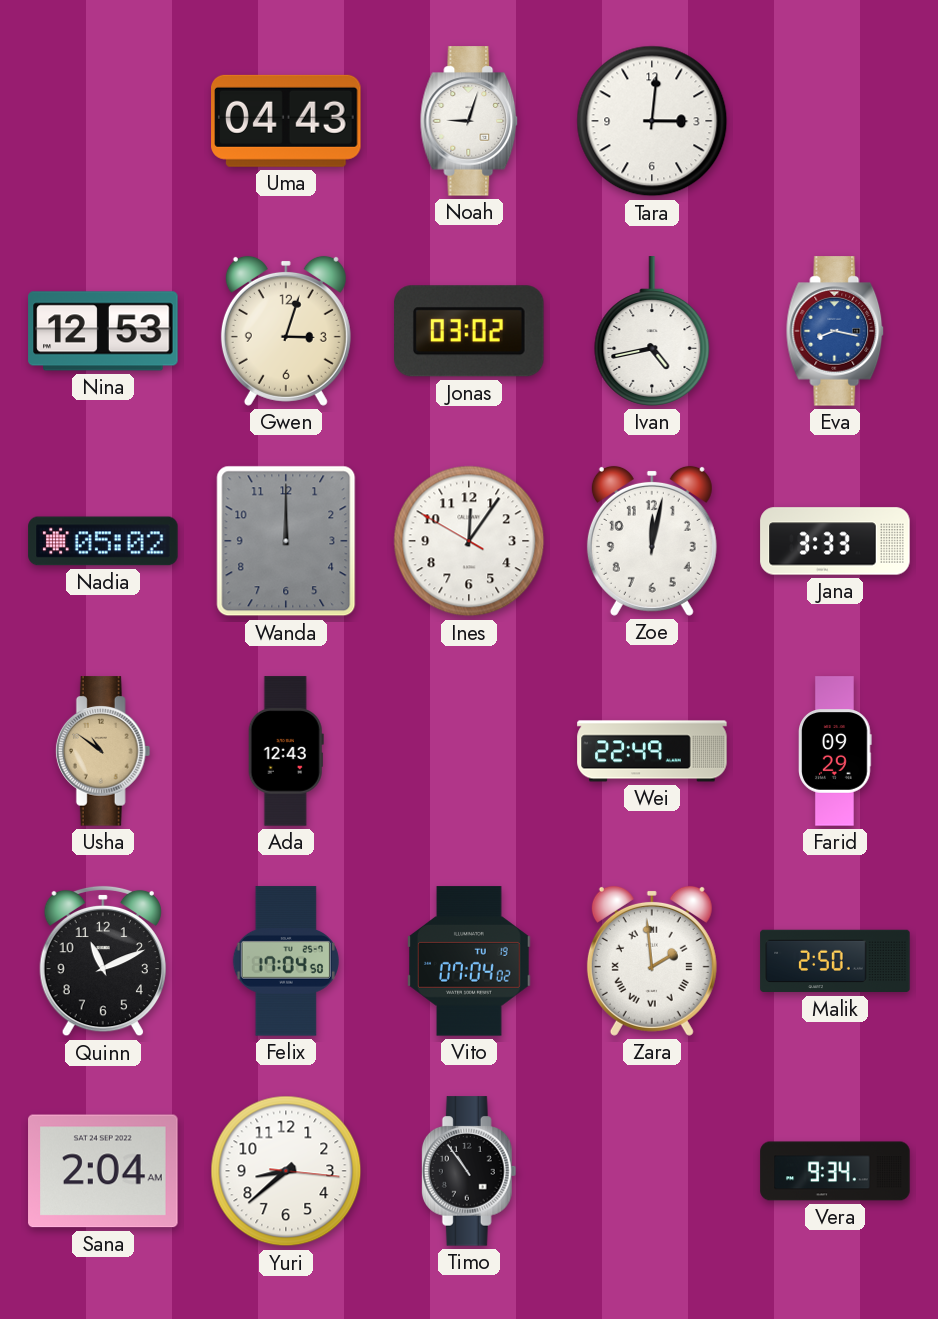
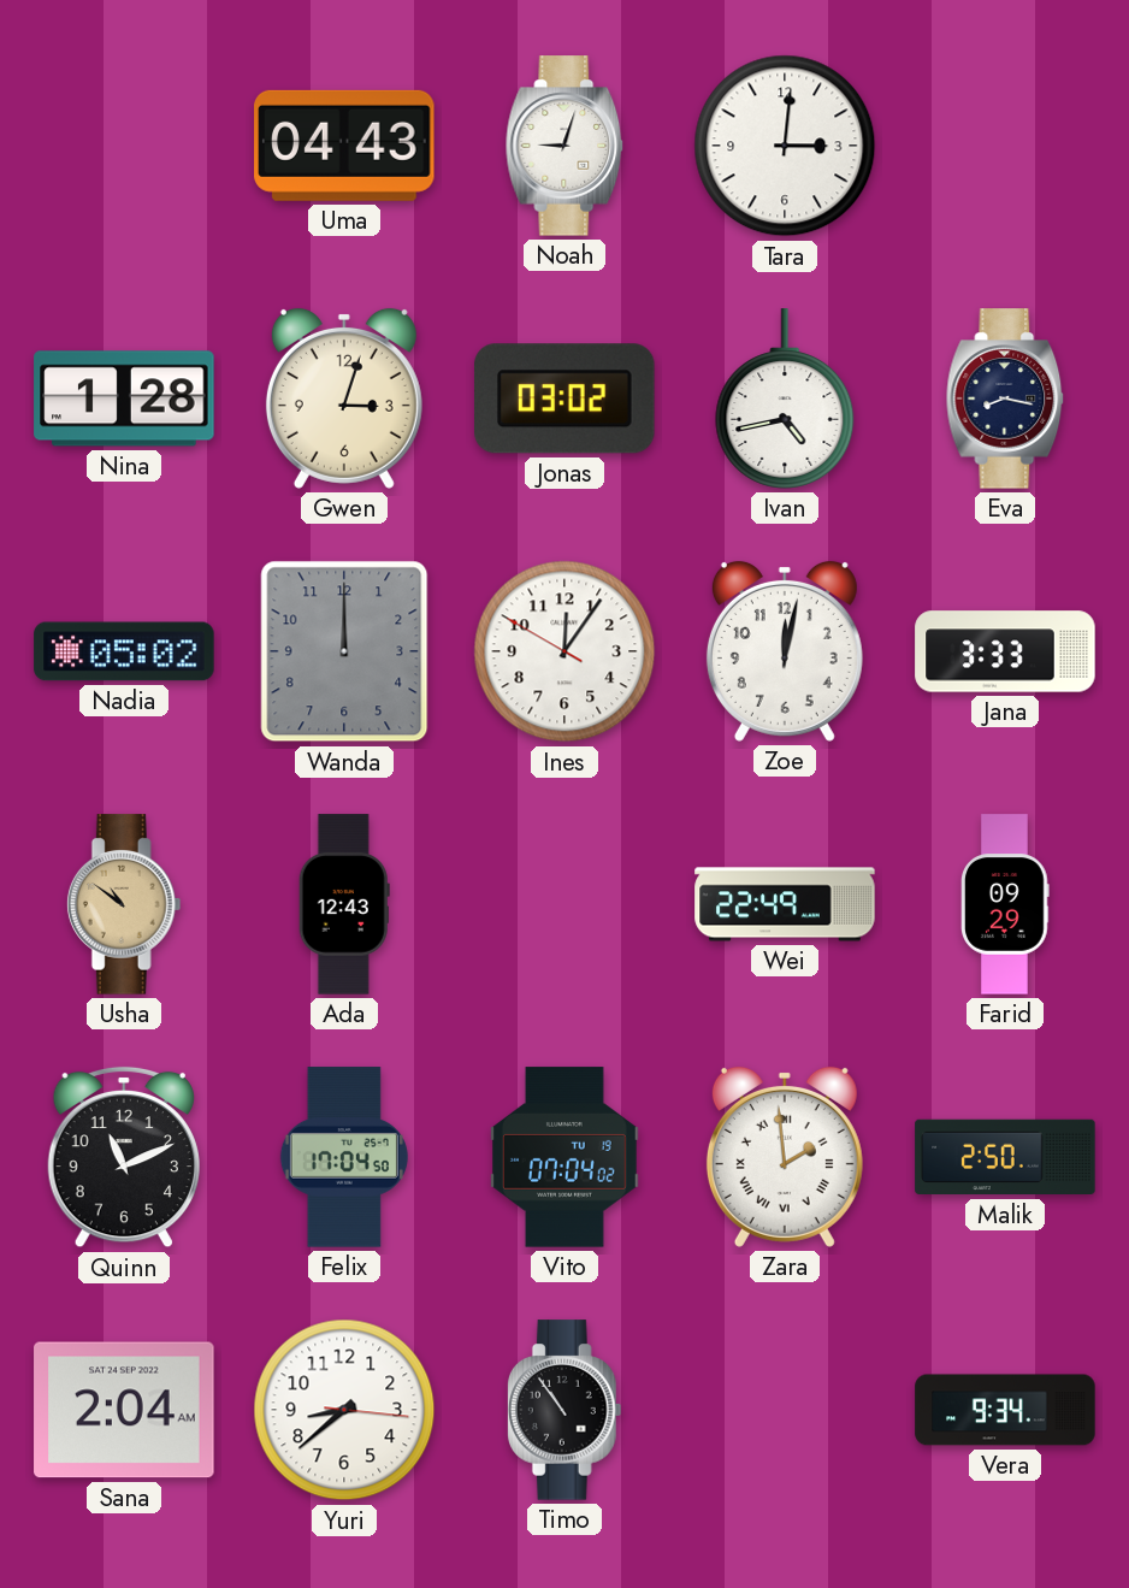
Nina: 12:53 -> 1:28
Eva dial: blue -> navy
